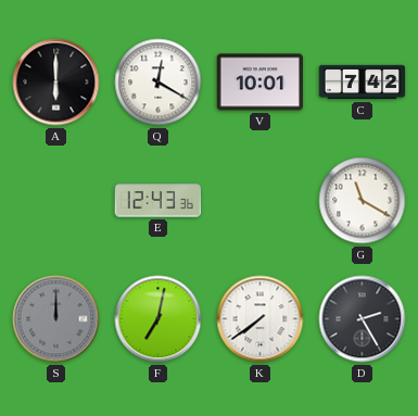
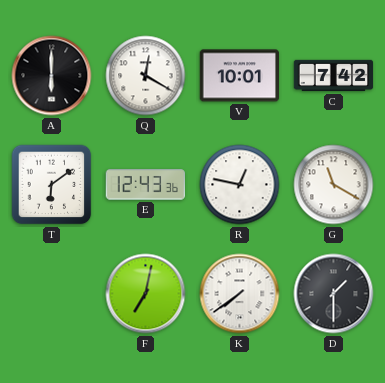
T: none -> 6:09
R: none -> 12:47
S: 12:00 -> none
D: 2:25 -> 1:30
